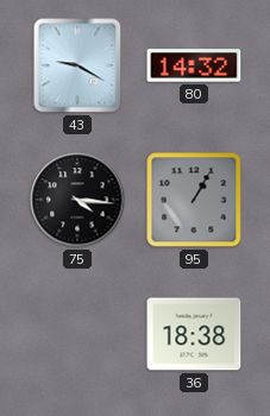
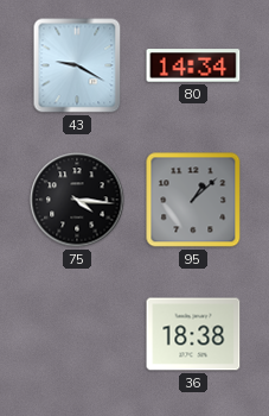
80: 14:32 -> 14:34
95: 1:05 -> 1:08
